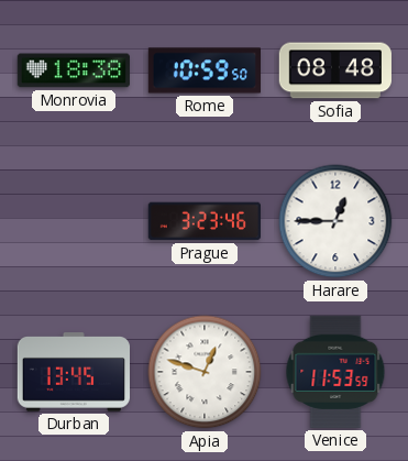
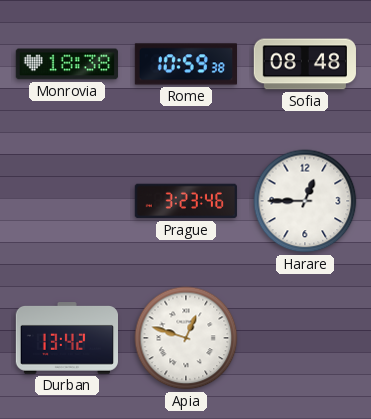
Rome: 10:59:50 -> 10:59:38
Durban: 13:45 -> 13:42
Venice: 11:53 -> none
